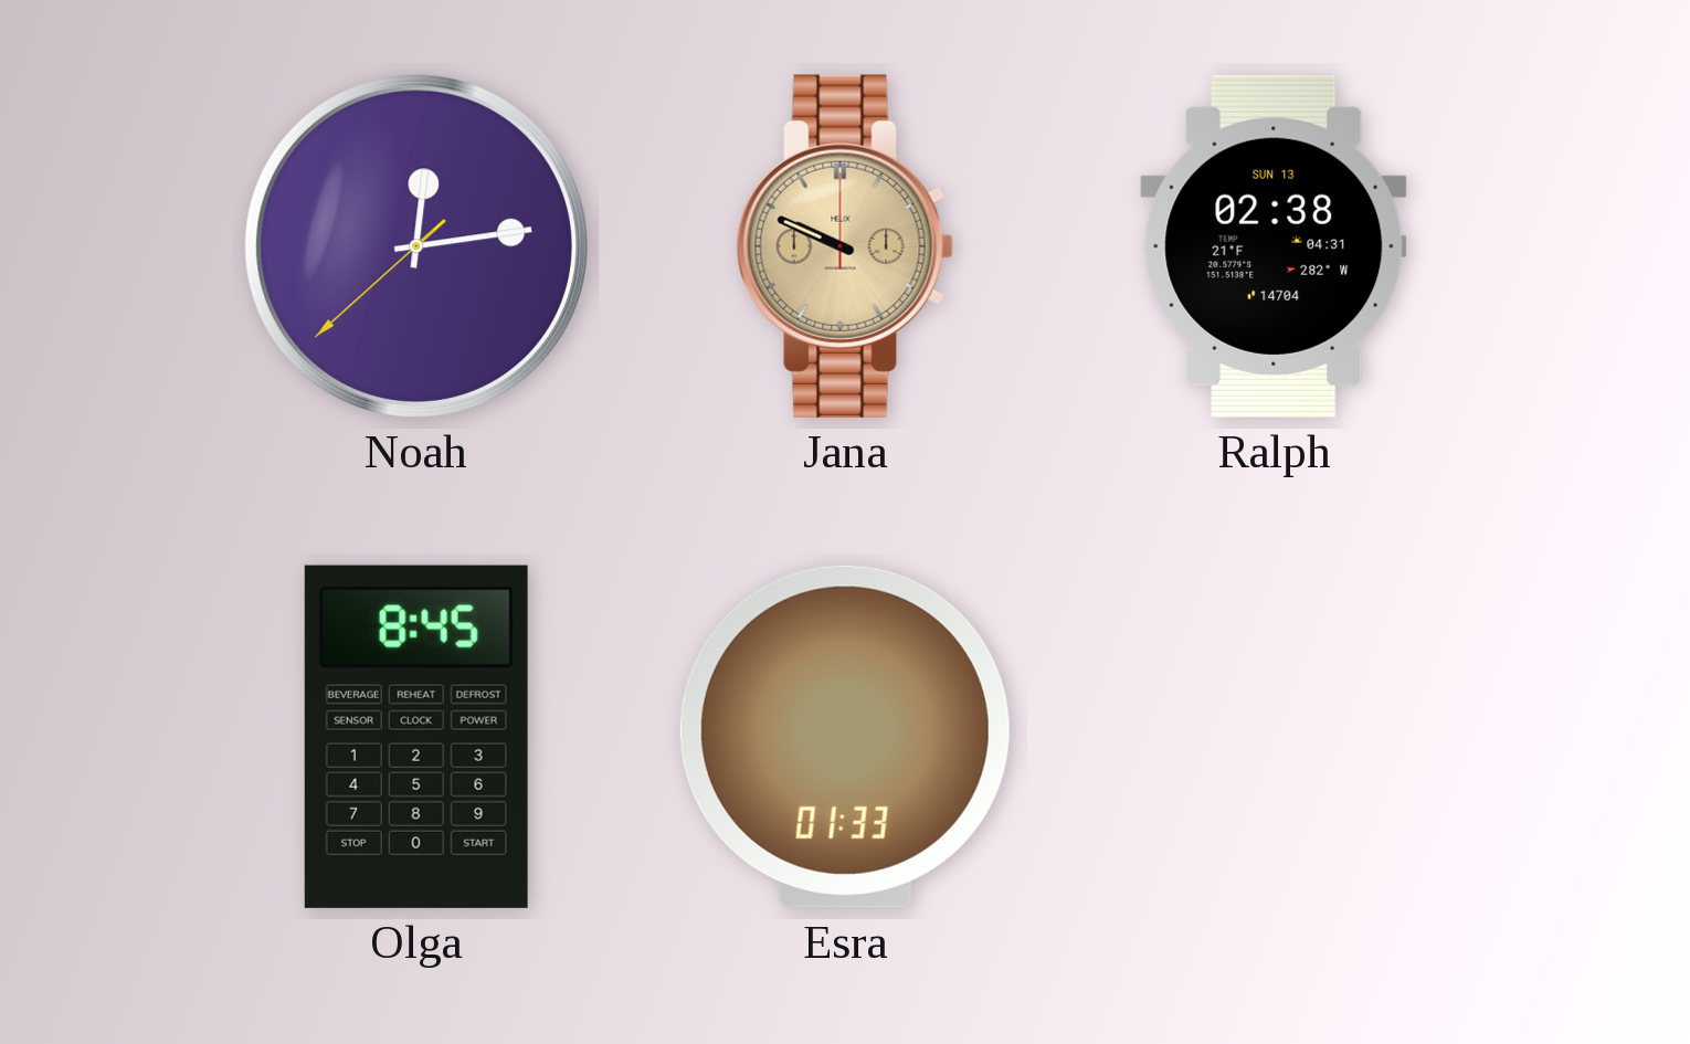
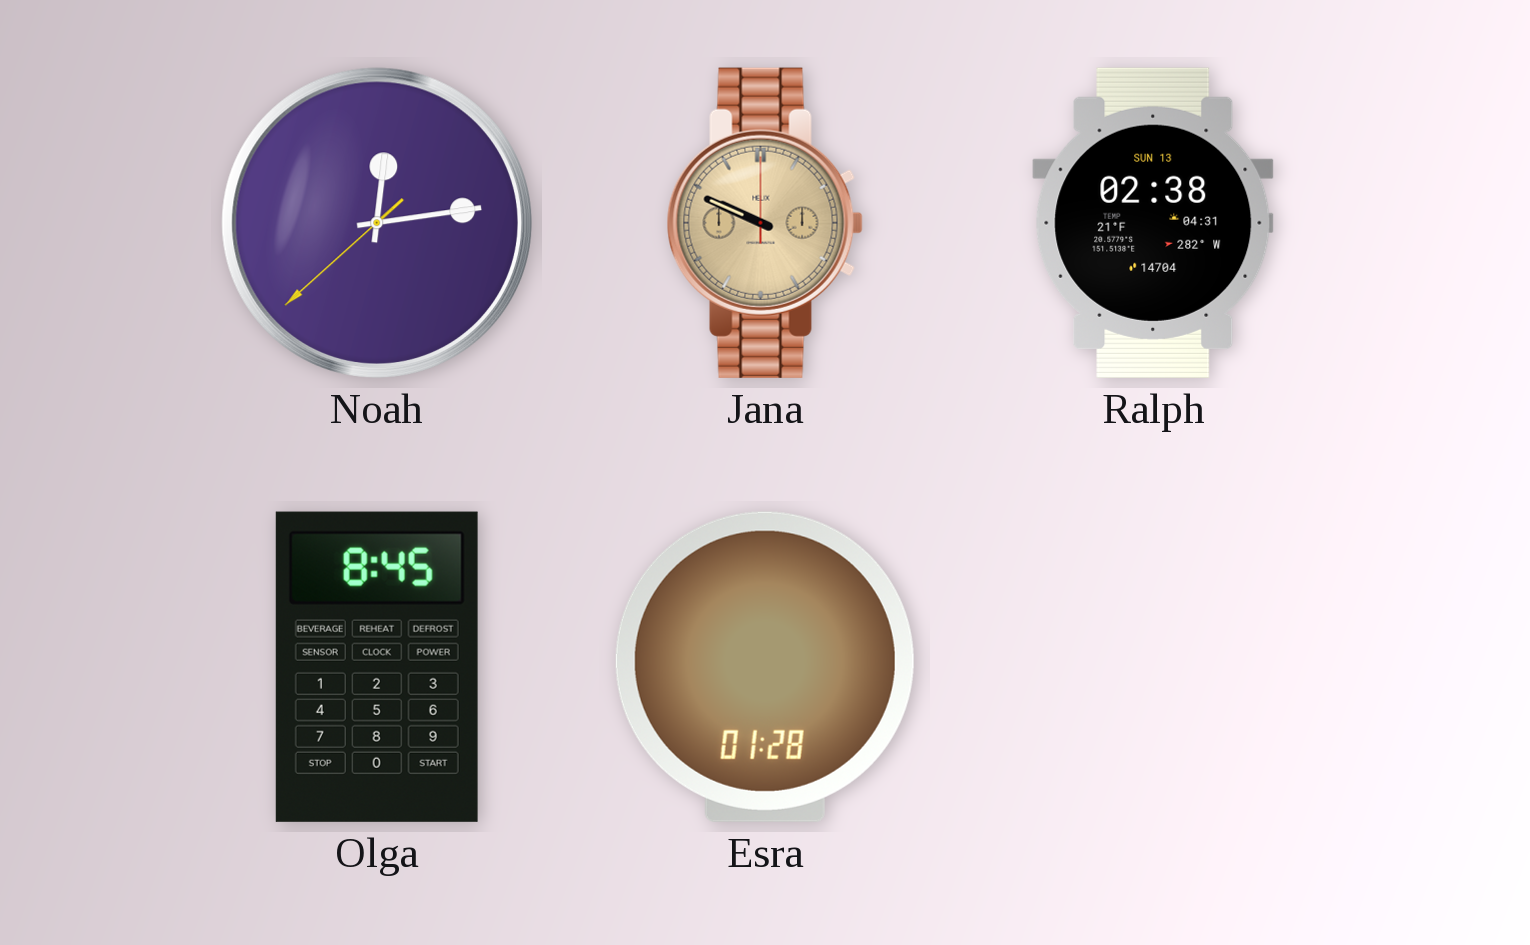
Esra: 01:33 -> 01:28
